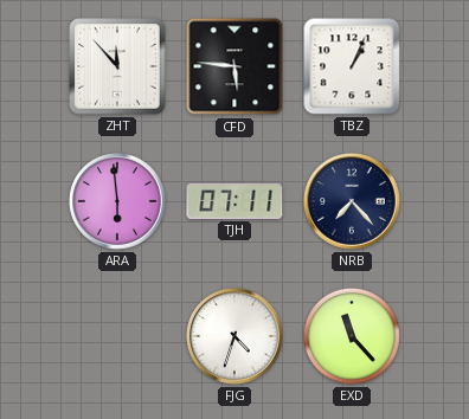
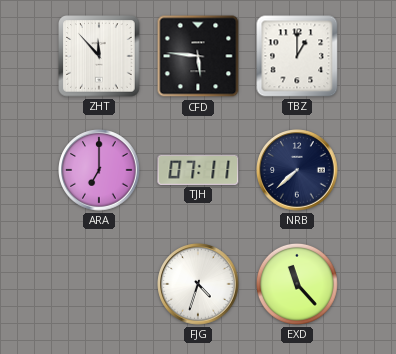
TBZ: 1:04 -> 1:00
ARA: 5:59 -> 7:00
NRB: 7:23 -> 7:38
